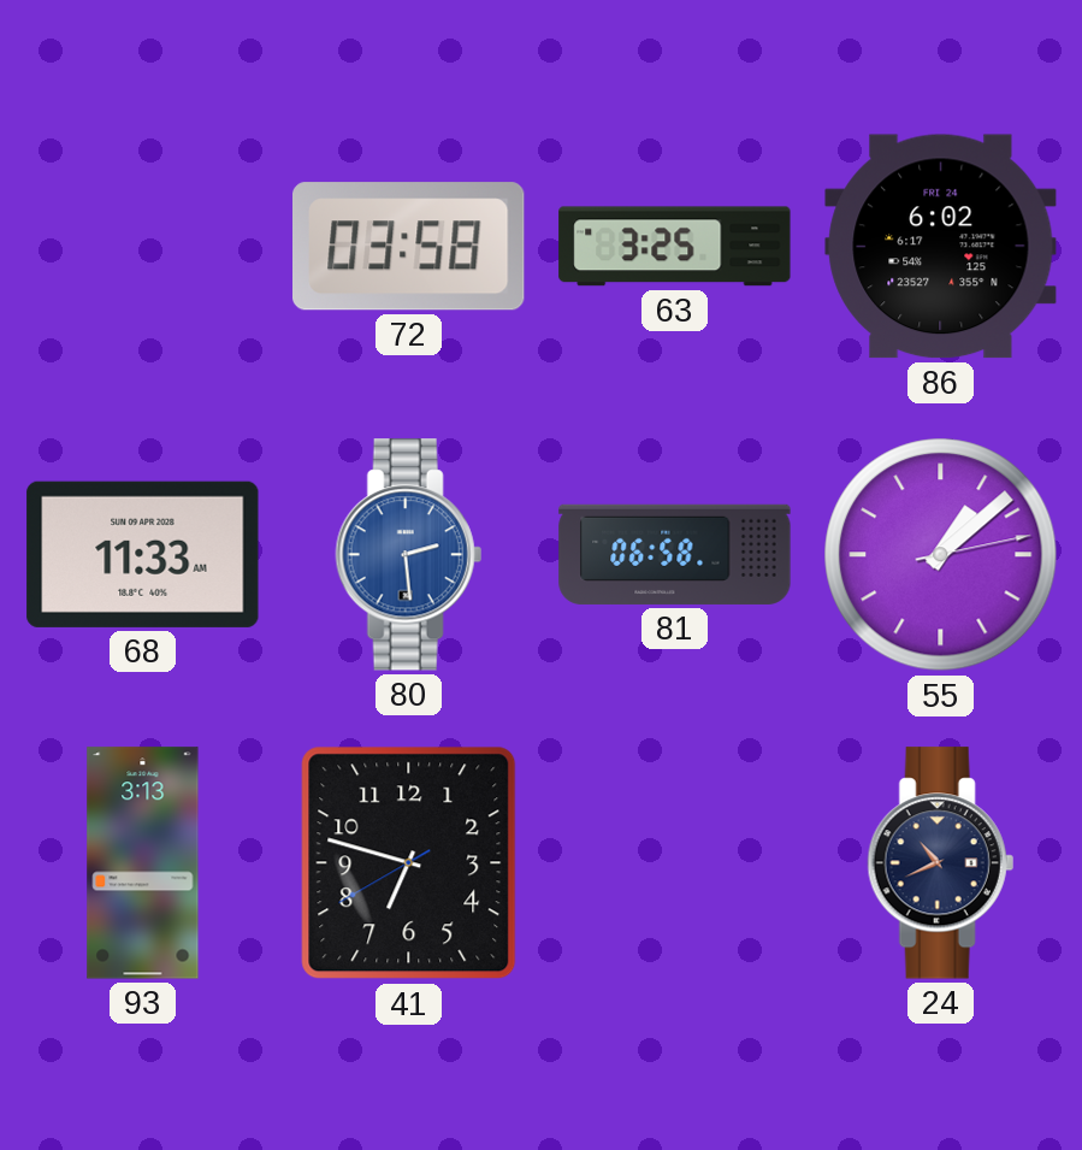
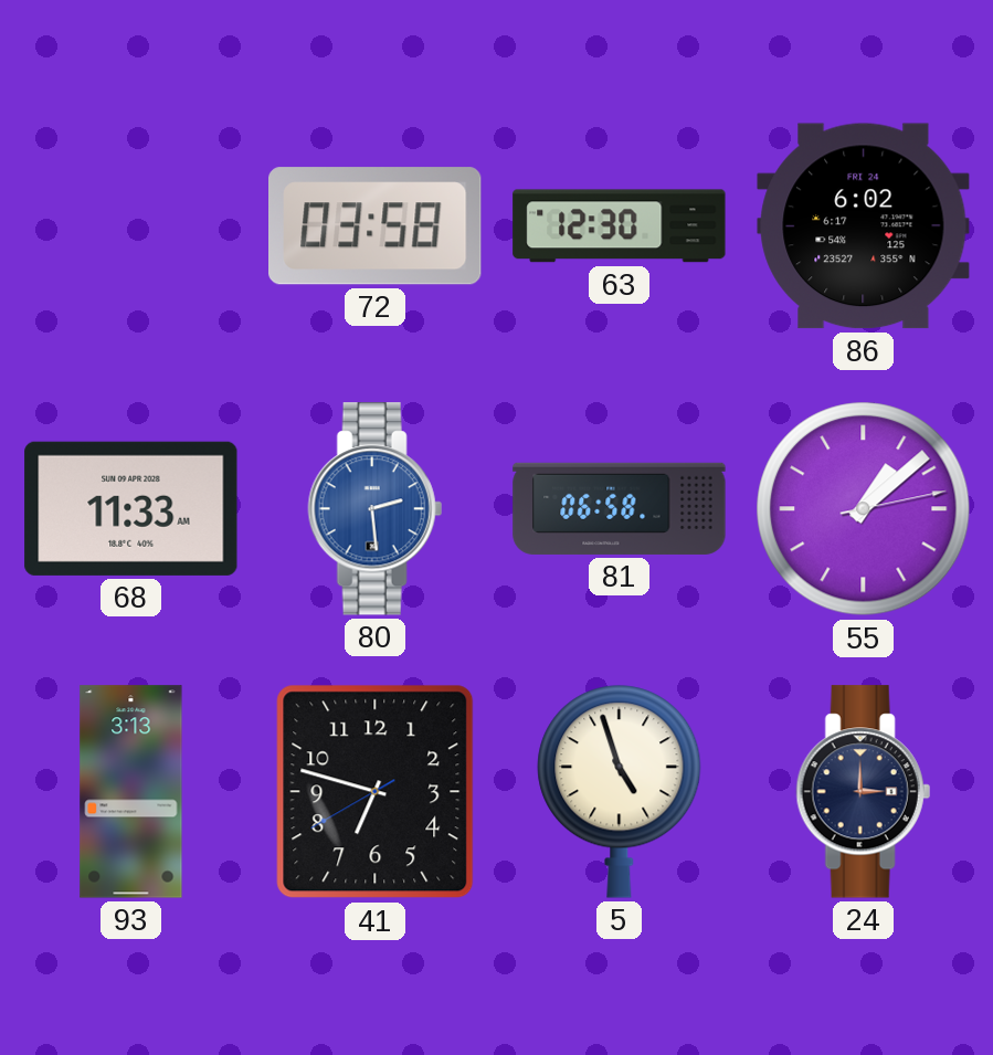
63: 3:25 -> 12:30
5: none -> 4:57
24: 10:41 -> 3:00
